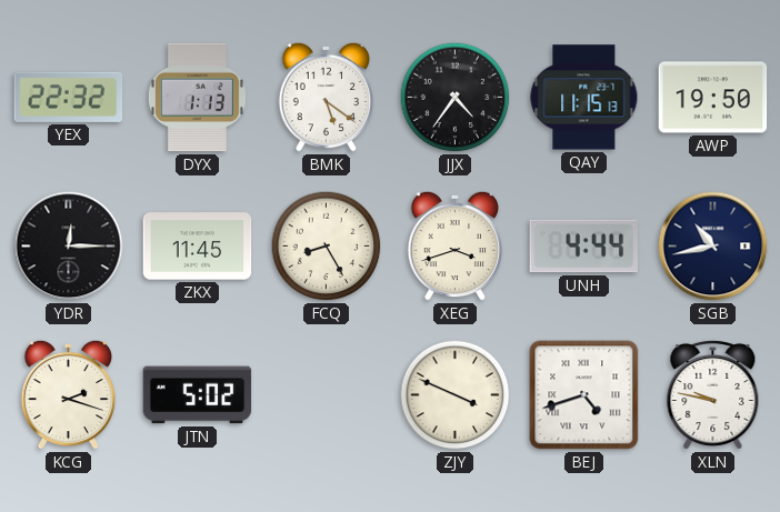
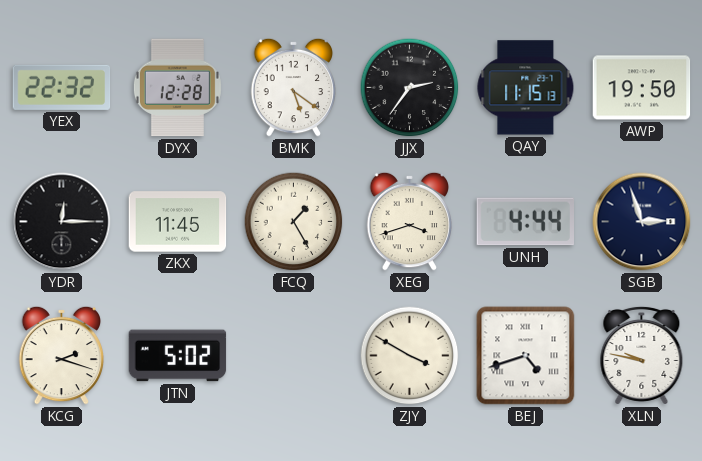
DYX: 1:13 -> 12:28
JJX: 4:36 -> 2:36
FCQ: 8:25 -> 1:25
SGB: 10:43 -> 2:57
ZJY: 3:49 -> 3:50
